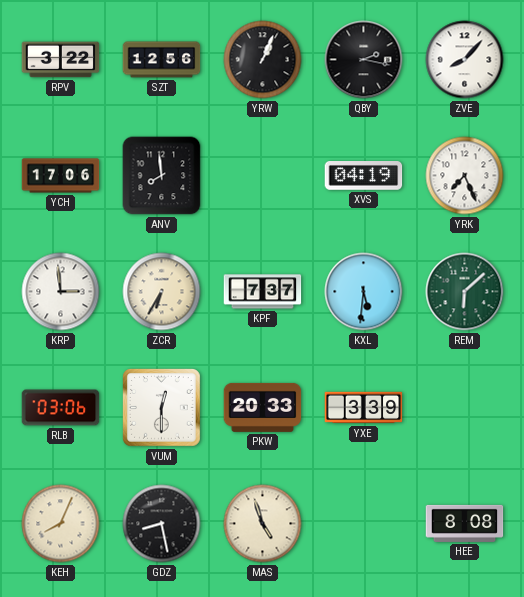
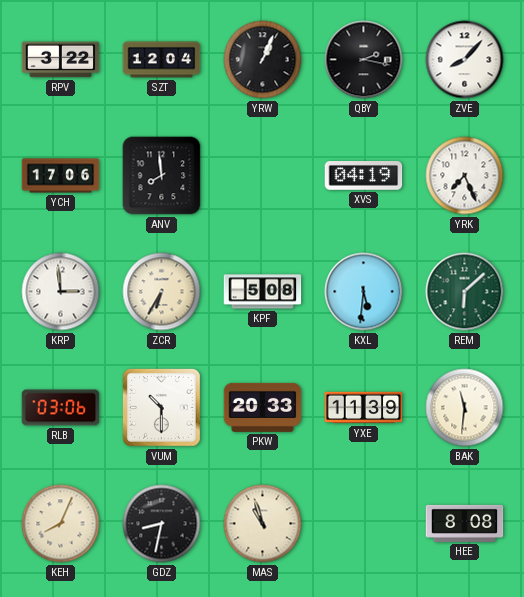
SZT: 12:56 -> 12:04
KPF: 7:37 -> 5:08
VUM: 12:30 -> 10:30
YXE: 3:39 -> 11:39
BAK: none -> 11:31
GDZ: 8:28 -> 8:32
MAS: 4:57 -> 10:57
